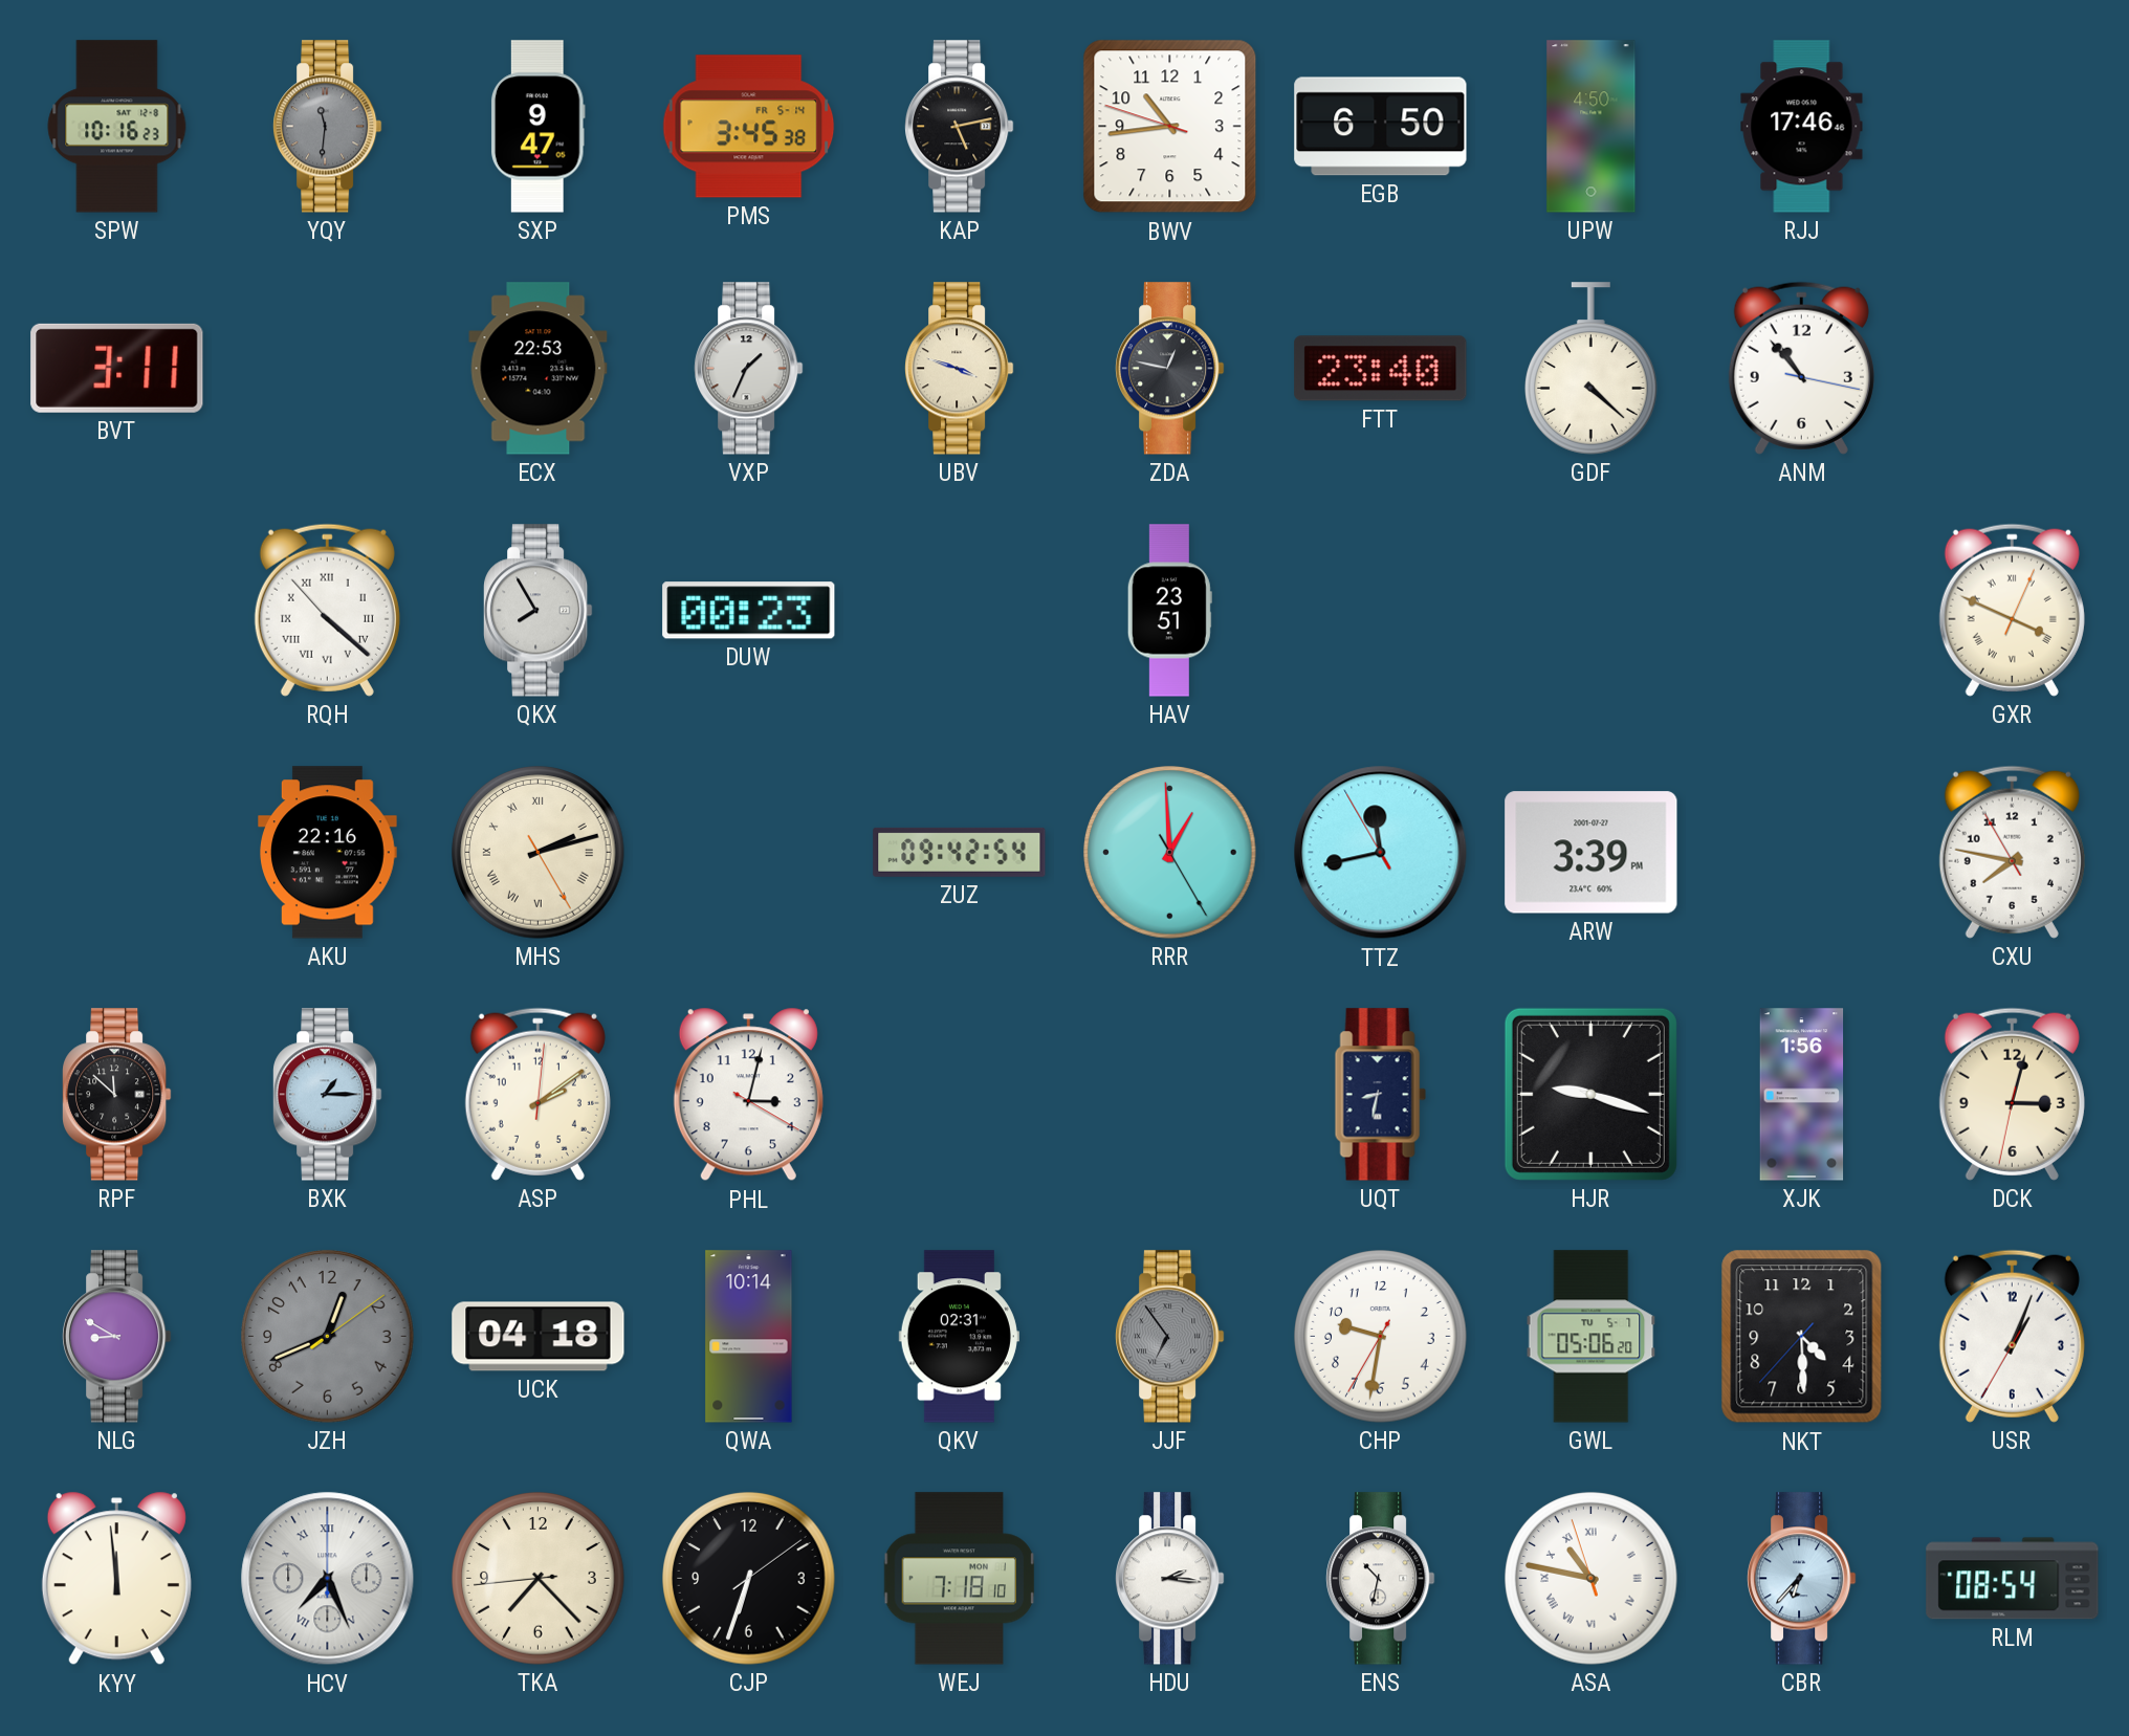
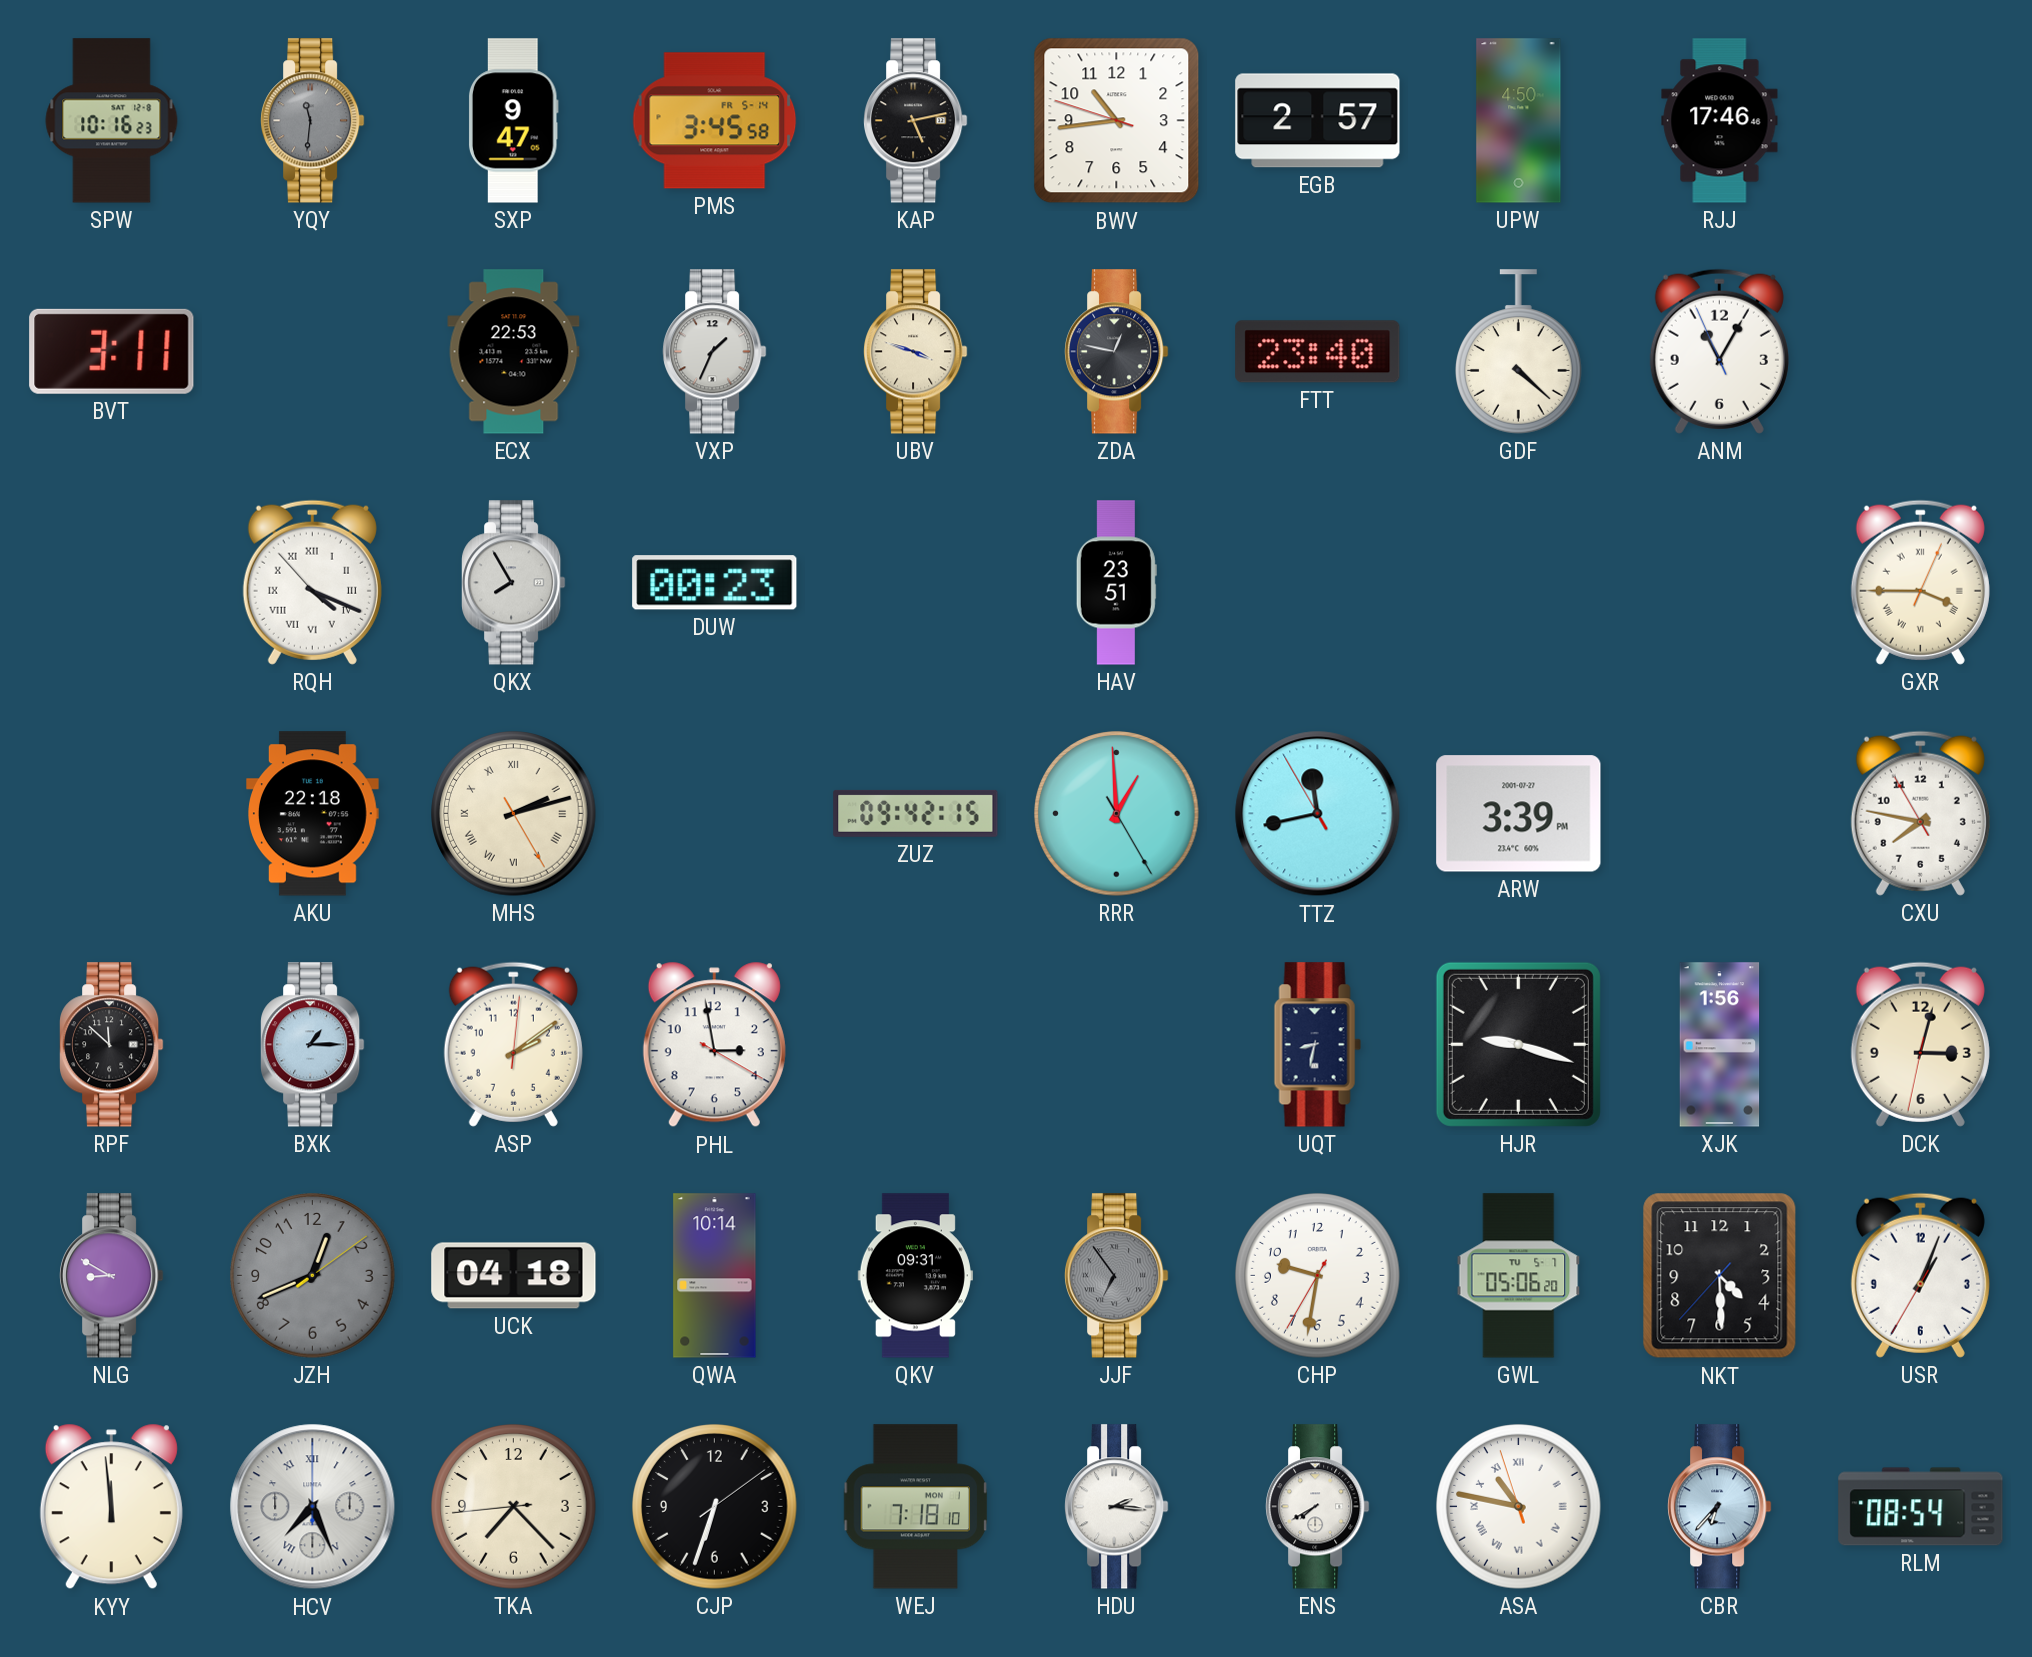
PMS: 3:45:38 -> 3:45:58
EGB: 6:50 -> 2:57
ANM: 10:53 -> 11:04
RQH: 4:21 -> 4:18
GXR: 3:49 -> 3:45
AKU: 22:16 -> 22:18
ZUZ: 09:42:54 -> 09:42:15
PHL: 3:02 -> 2:58
QKV: 02:31 -> 09:31
ENS: 10:32 -> 7:40
